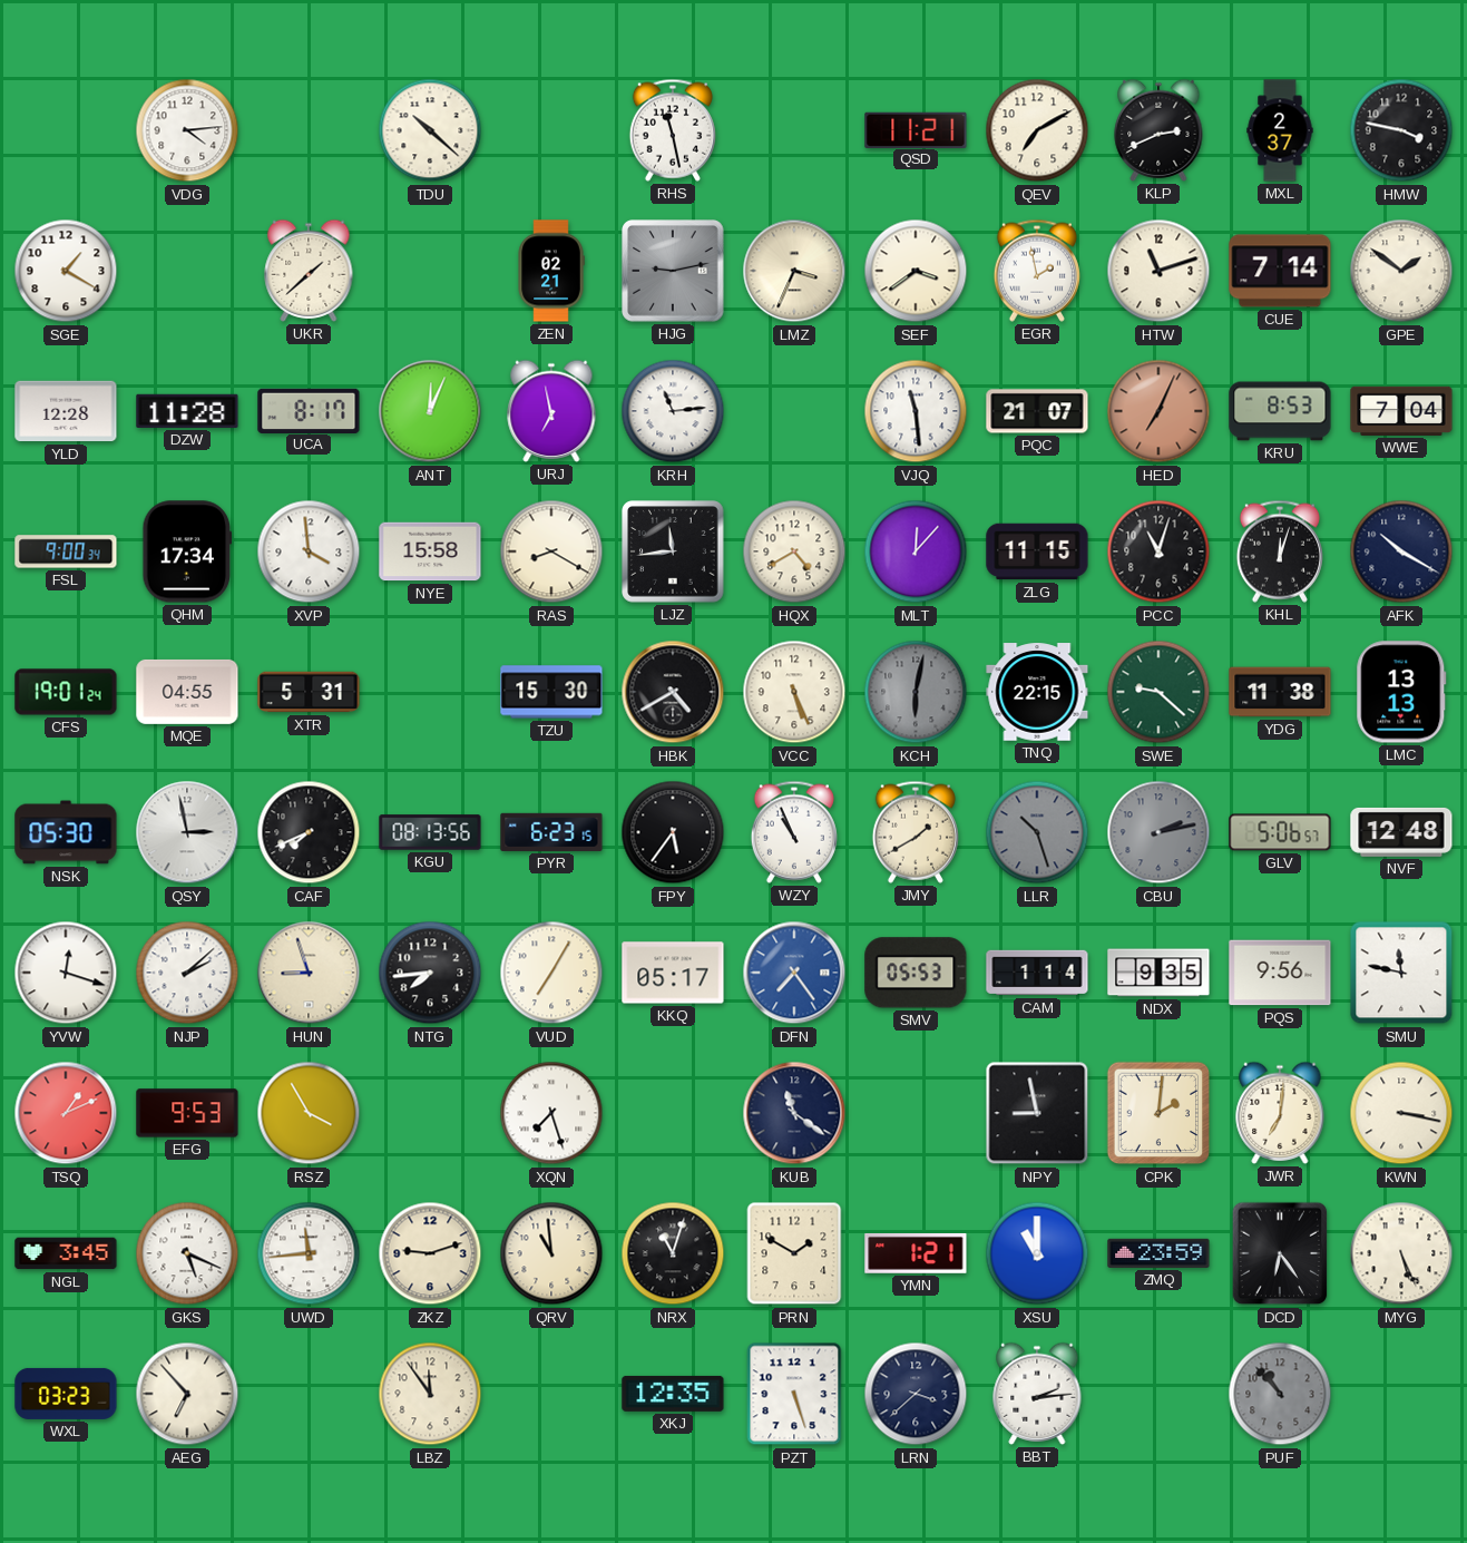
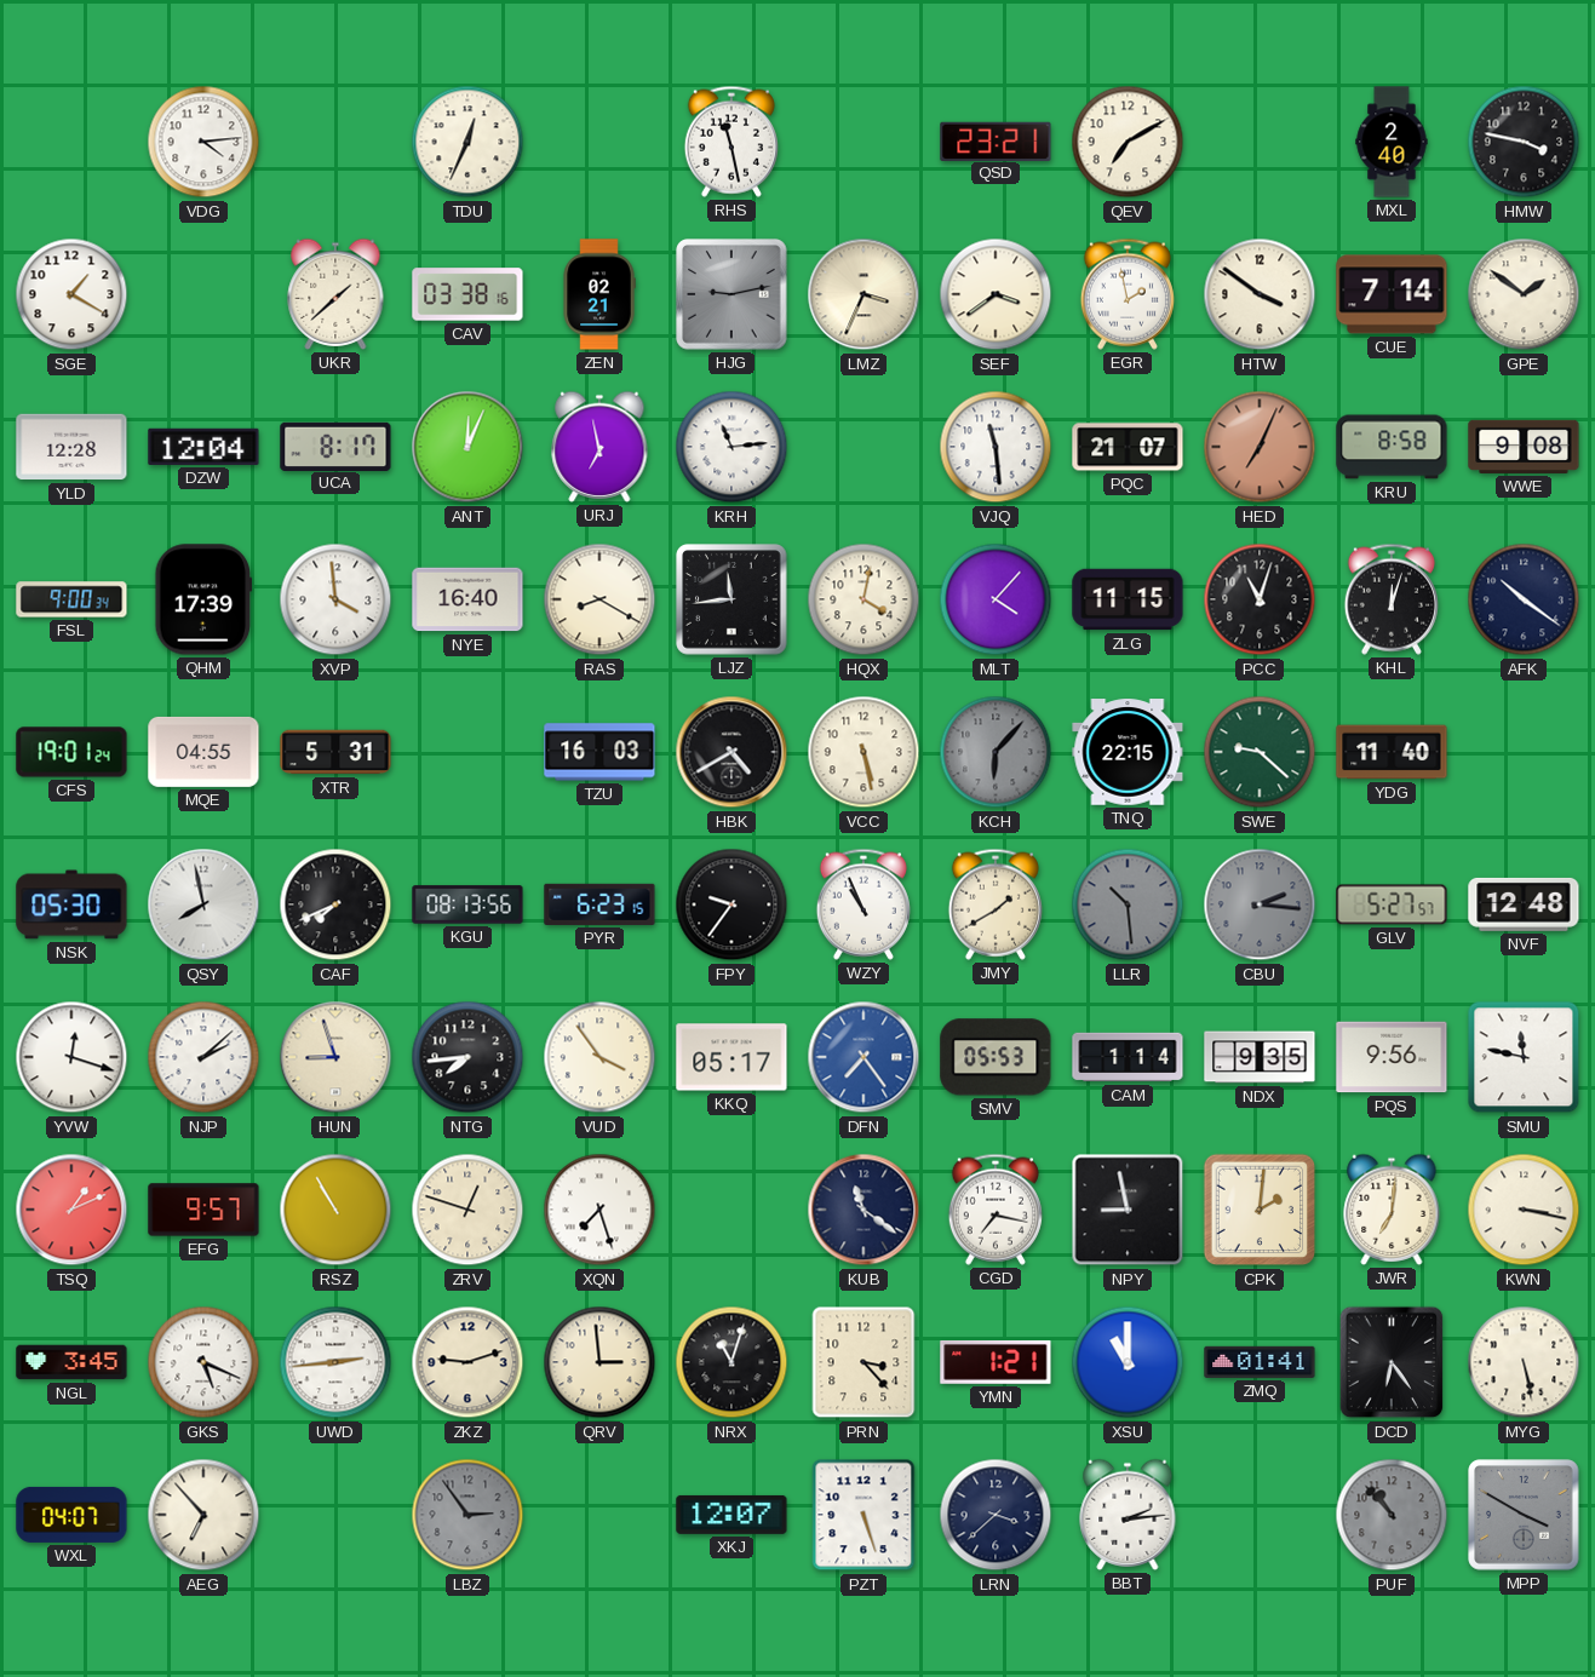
TDU: 10:22 -> 12:34
QSD: 11:21 -> 23:21
KLP: 2:41 -> none
MXL: 2:37 -> 2:40
CAV: none -> 03:38
HTW: 11:12 -> 3:51
DZW: 11:28 -> 12:04
KRU: 8:53 -> 8:58
WWE: 7:04 -> 9:08
QHM: 17:34 -> 17:39
NYE: 15:58 -> 16:40
HQX: 4:40 -> 4:02
MLT: 12:07 -> 4:07
AFK: 10:20 -> 10:21
TZU: 15:30 -> 16:03
VCC: 5:26 -> 5:28
KCH: 6:02 -> 6:07
YDG: 11:38 -> 11:40
LMC: 13:13 -> none
QSY: 2:58 -> 7:58
FPY: 5:36 -> 9:36
LLR: 10:27 -> 10:29
CBU: 2:13 -> 2:16
GLV: 5:06 -> 5:27
VUD: 7:05 -> 3:54
EFG: 9:53 -> 9:57
RSZ: 3:55 -> 10:55
ZRV: none -> 12:48
CGD: none -> 7:17
UWD: 11:44 -> 2:44
QRV: 10:59 -> 2:59
PRN: 1:50 -> 3:23
ZMQ: 23:59 -> 01:41
MYG: 5:26 -> 5:28
WXL: 03:23 -> 04:07
LBZ: 11:54 -> 2:54
LBZ dial: cream -> grey
XKJ: 12:35 -> 12:07
MPP: none -> 3:50
